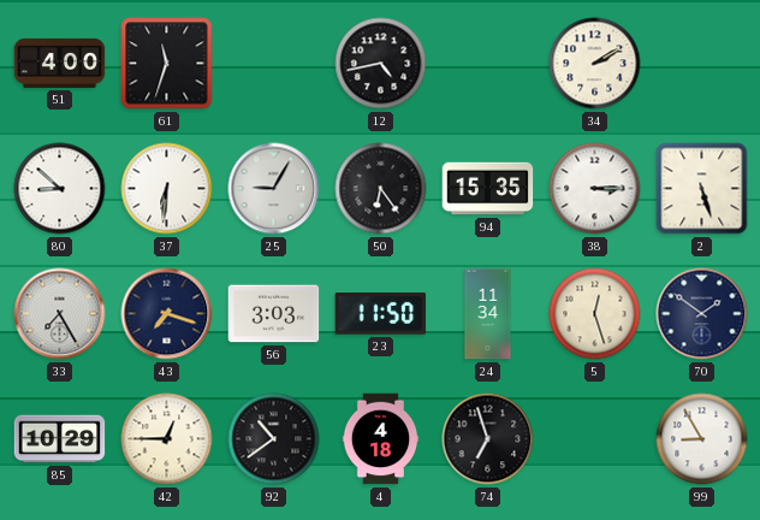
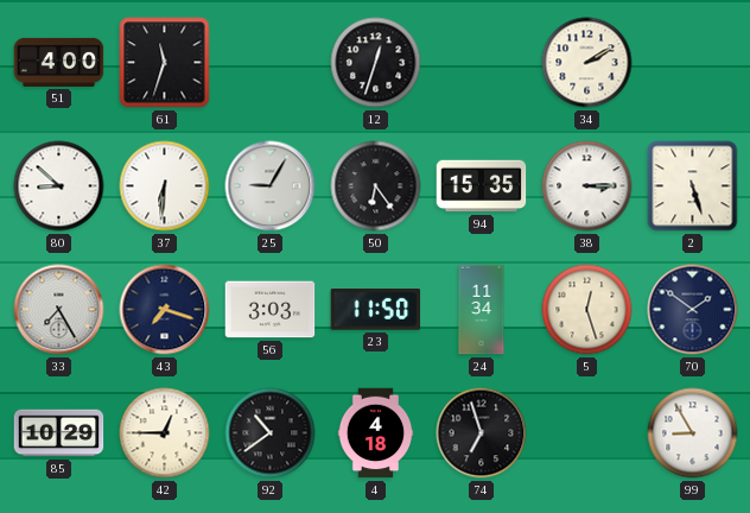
12: 4:43 -> 12:33
